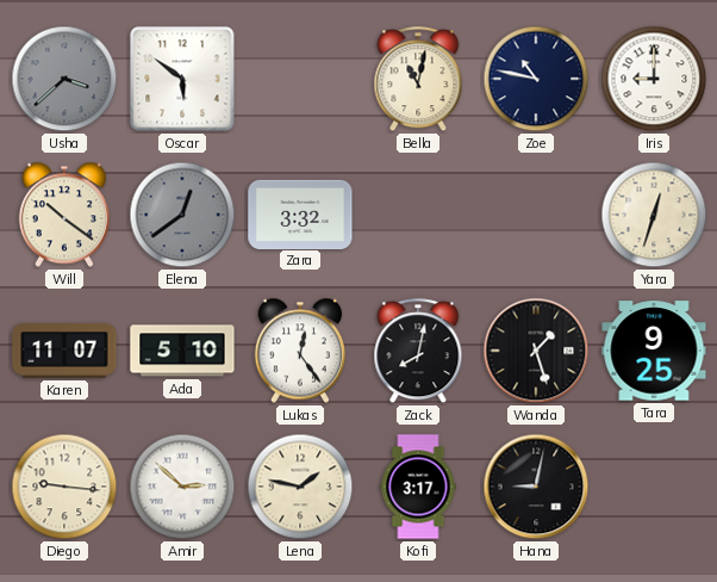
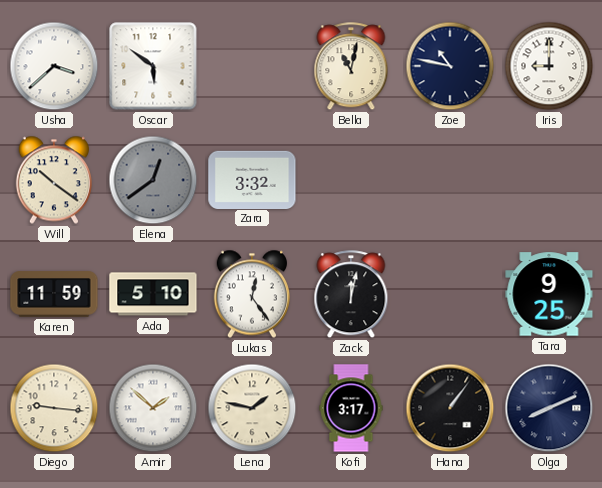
Usha dial: grey -> white
Yara: 12:33 -> none
Karen: 11:07 -> 11:59
Zack: 8:02 -> 12:02
Wanda: 1:27 -> none
Amir: 2:52 -> 1:52
Hana: 9:02 -> 1:06
Olga: none -> 8:11
